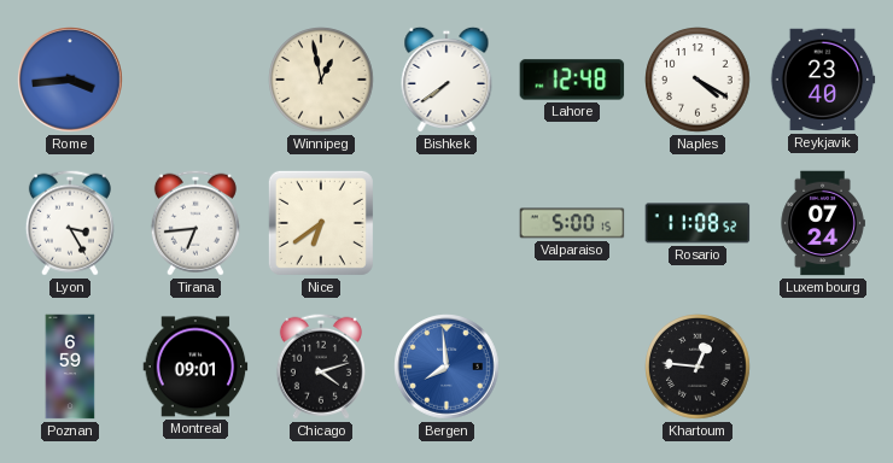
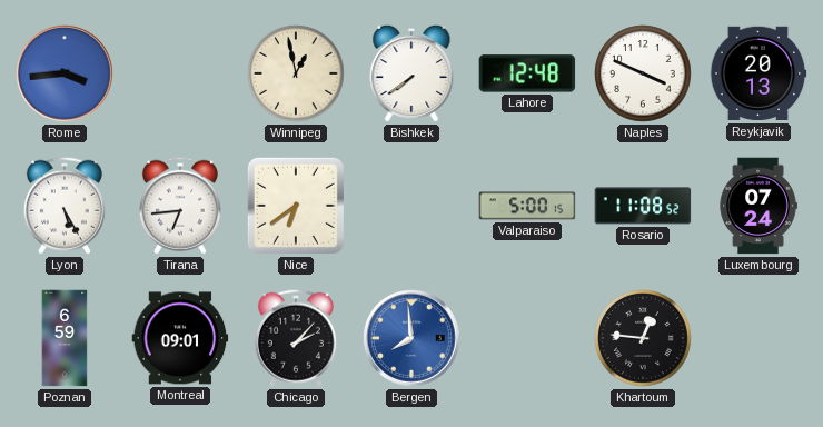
Naples: 4:20 -> 3:49
Reykjavik: 23:40 -> 20:13
Lyon: 3:25 -> 5:25
Chicago: 4:12 -> 2:07
